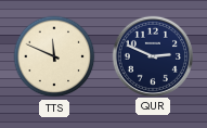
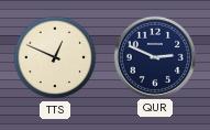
TTS: 11:49 -> 12:49
